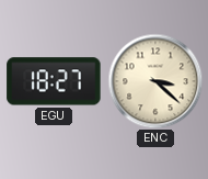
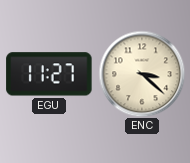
EGU: 18:27 -> 11:27
